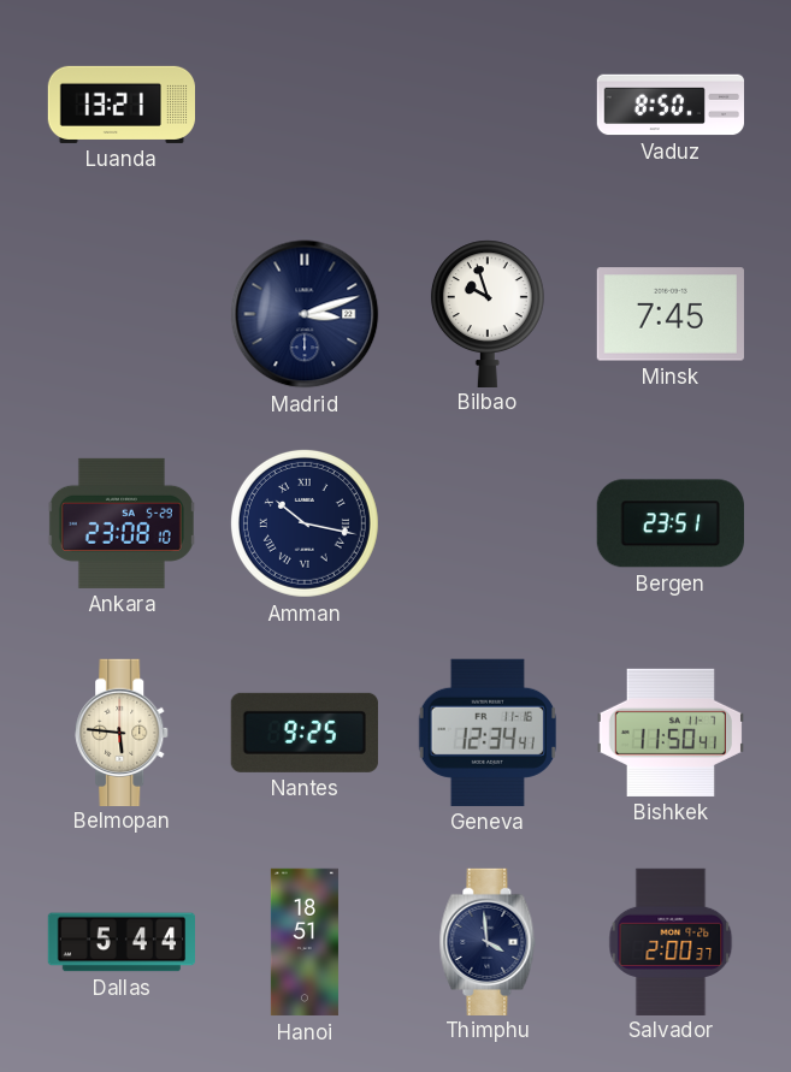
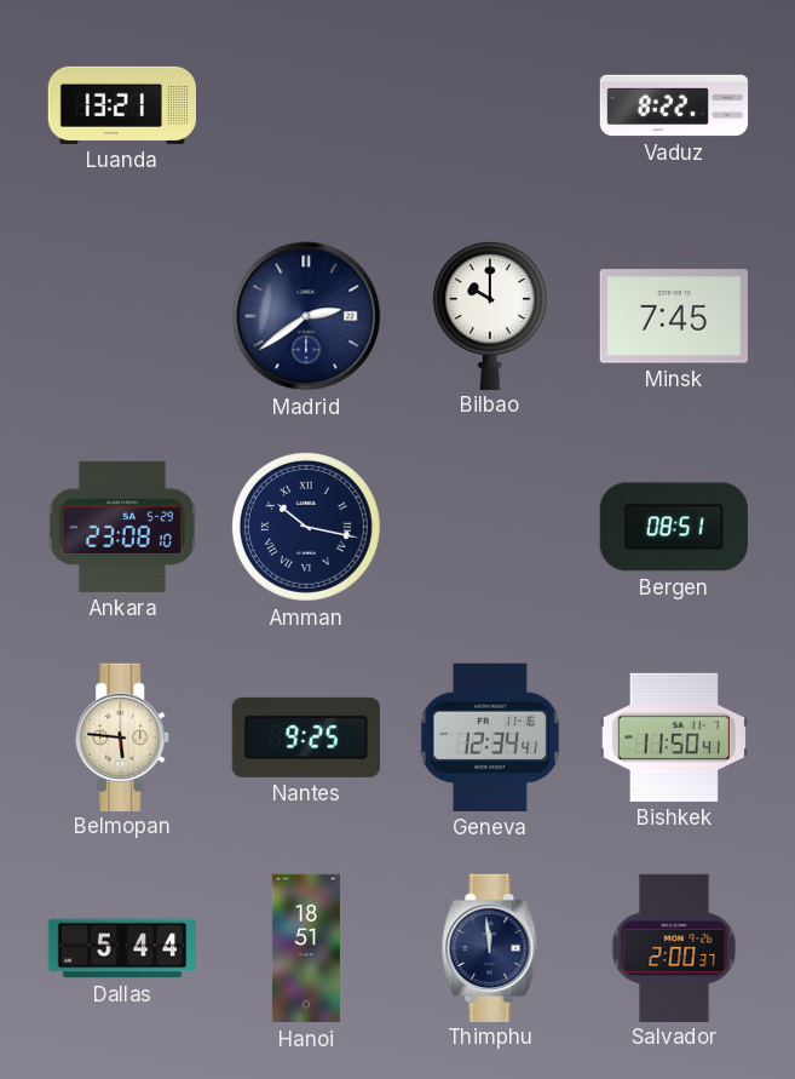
Vaduz: 8:50 -> 8:22
Madrid: 3:12 -> 2:39
Bilbao: 9:57 -> 10:00
Bergen: 23:51 -> 08:51
Thimphu: 3:59 -> 11:59
